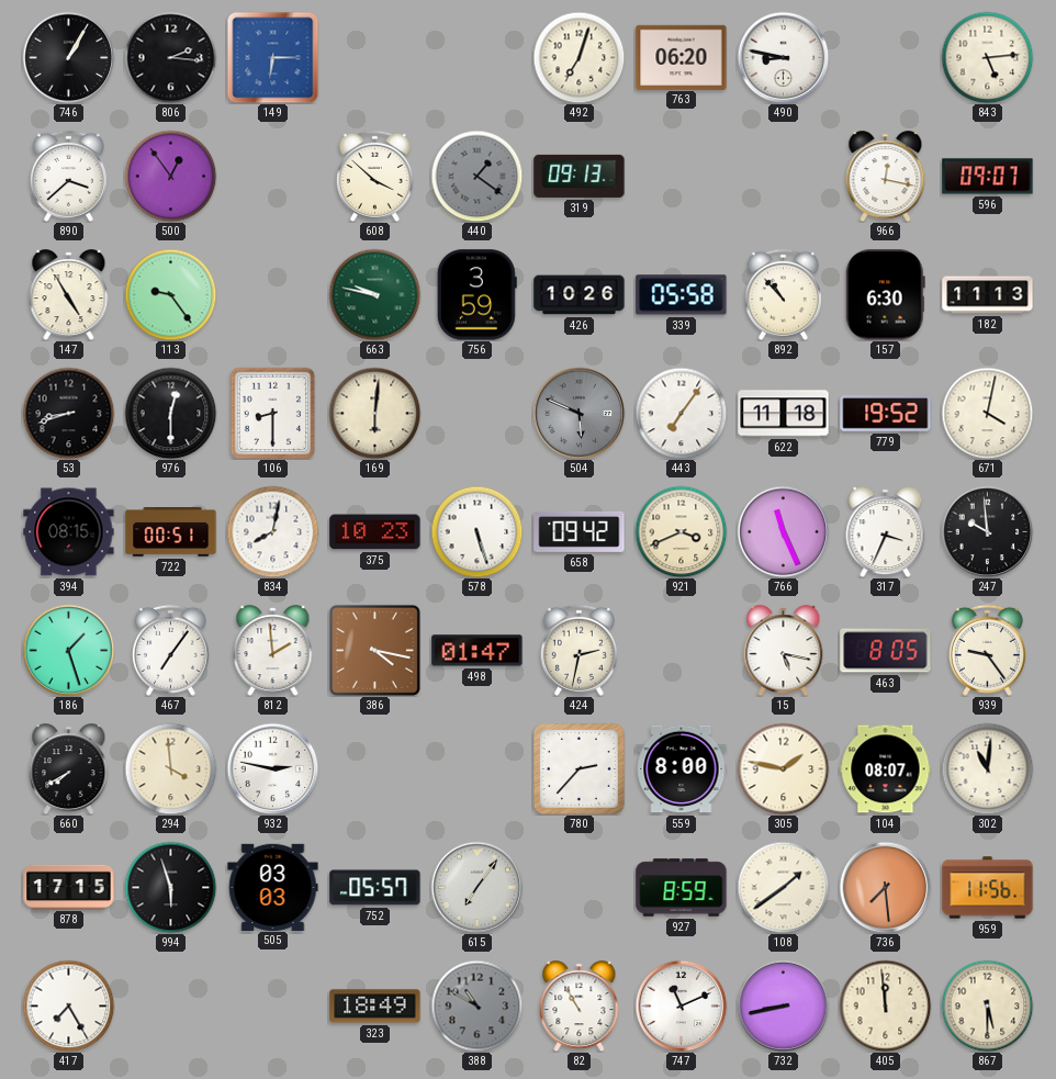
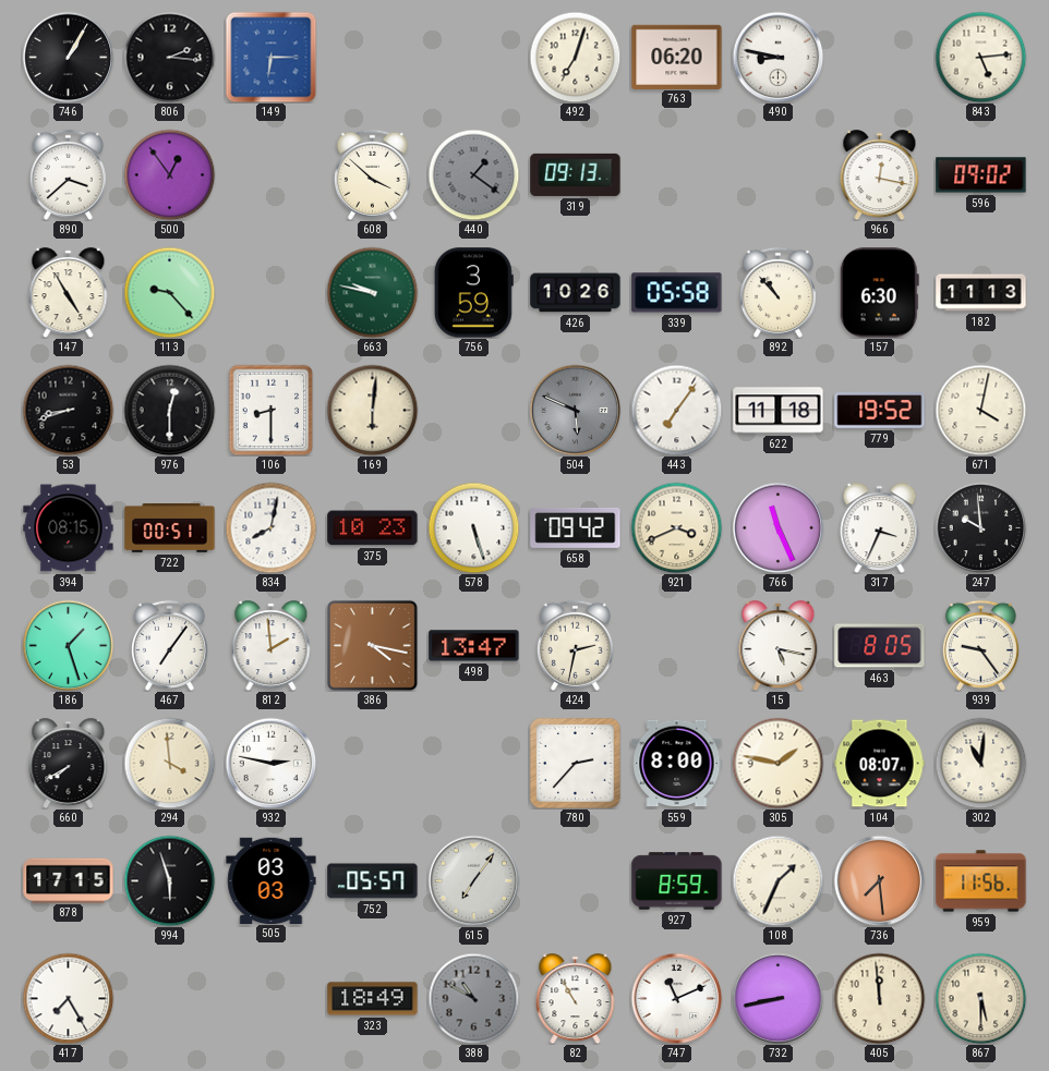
596: 09:07 -> 09:02
113: 9:24 -> 9:23
498: 01:47 -> 13:47
108: 1:39 -> 1:34
